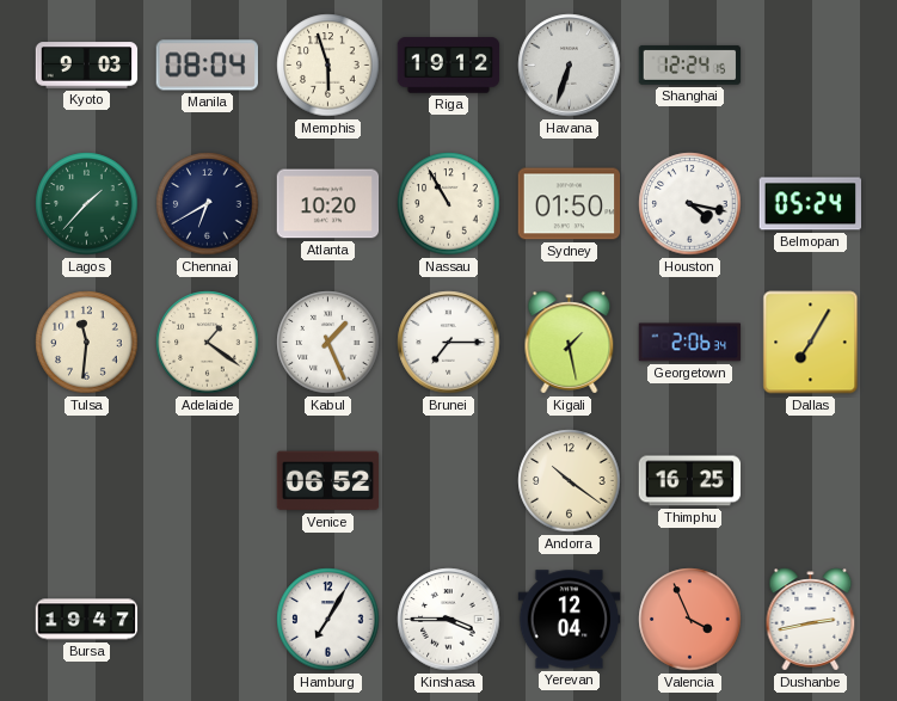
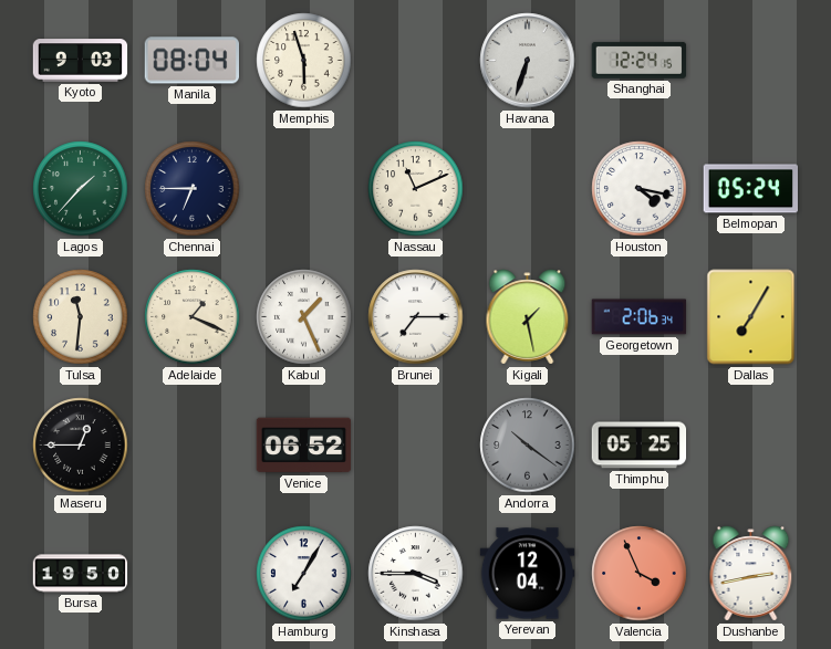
Riga: 19:12 -> none
Chennai: 6:40 -> 6:45
Atlanta: 10:20 -> none
Nassau: 10:55 -> 11:11
Sydney: 01:50 -> none
Adelaide: 1:21 -> 1:19
Maseru: none -> 12:45
Andorra dial: cream -> grey
Thimphu: 16:25 -> 05:25
Bursa: 19:47 -> 19:50
